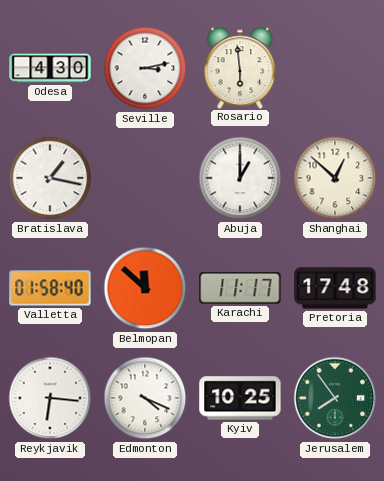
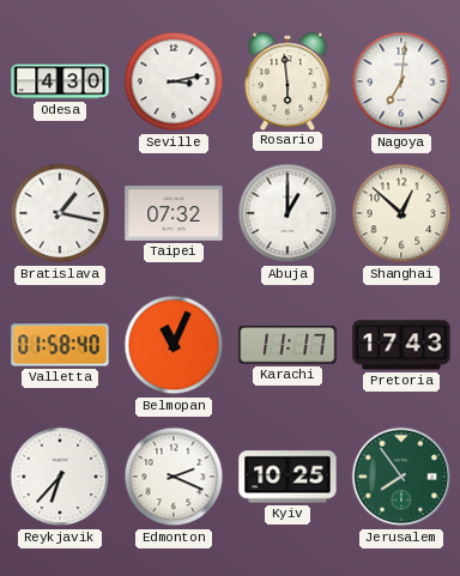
Nagoya: none -> 7:01
Taipei: none -> 07:32
Belmopan: 11:52 -> 11:04
Pretoria: 17:48 -> 17:43
Reykjavik: 6:16 -> 6:37
Edmonton: 4:19 -> 2:19
